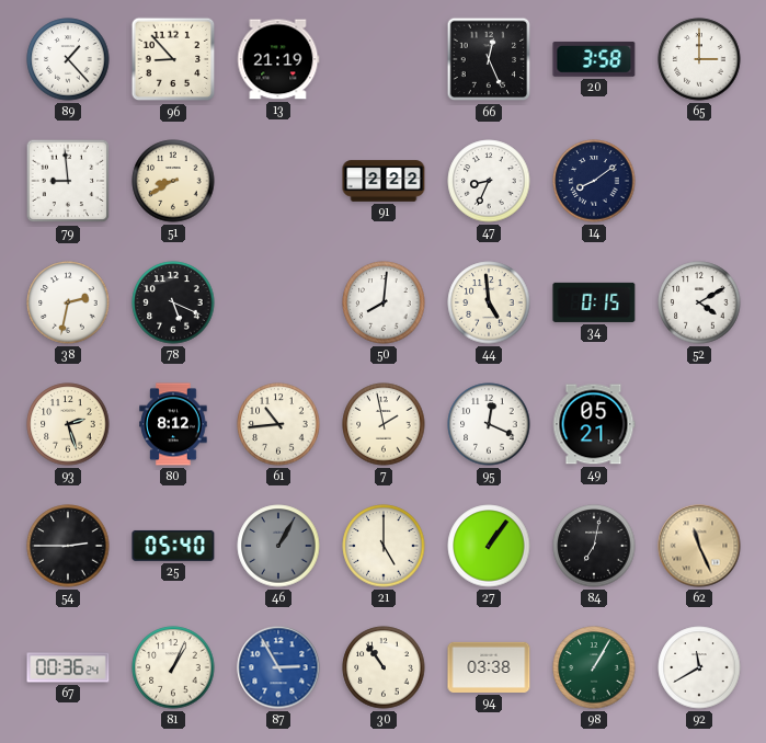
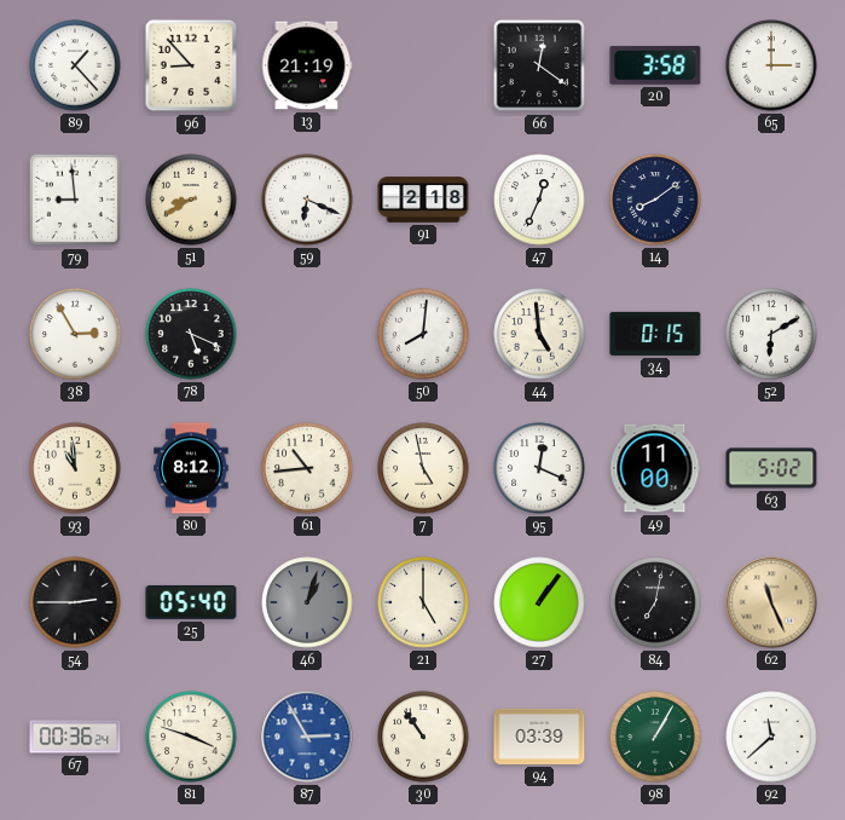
66: 12:26 -> 12:21
59: none -> 6:19
91: 2:22 -> 2:18
47: 8:34 -> 12:34
38: 2:32 -> 2:55
52: 4:10 -> 6:10
93: 2:27 -> 10:59
7: 1:58 -> 4:58
49: 05:21 -> 11:00
63: none -> 5:02
46: 1:05 -> 1:03
81: 1:04 -> 3:48
94: 03:38 -> 03:39
92: 11:40 -> 11:38
